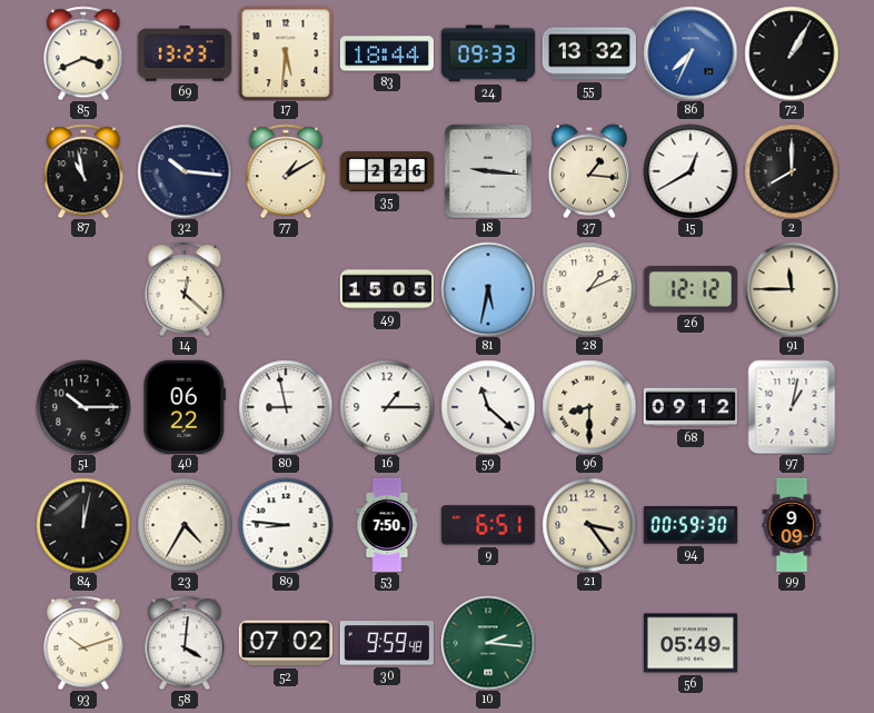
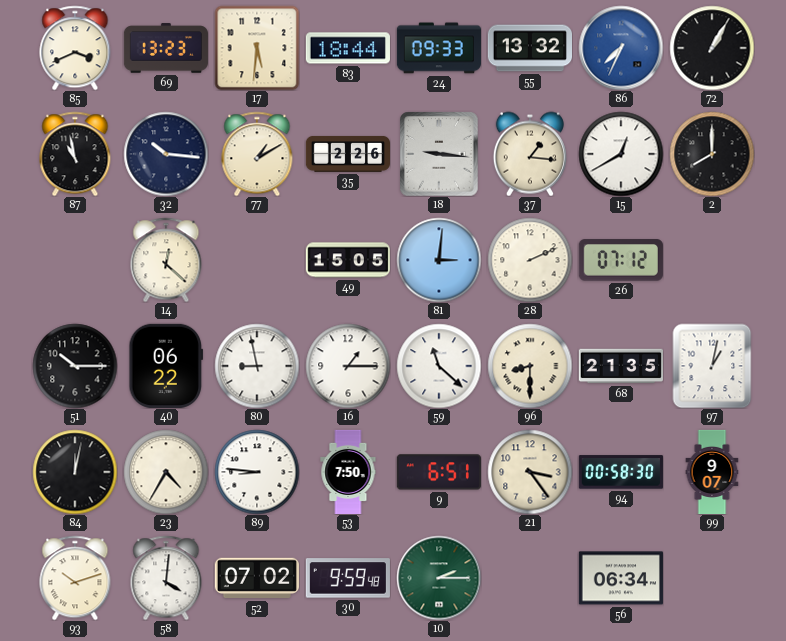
81: 5:32 -> 3:01
28: 1:11 -> 2:11
26: 12:12 -> 07:12
91: 11:45 -> none
68: 09:12 -> 21:35
94: 00:59 -> 00:58
99: 9:09 -> 9:07
10: 2:16 -> 2:15
56: 05:49 -> 06:34
